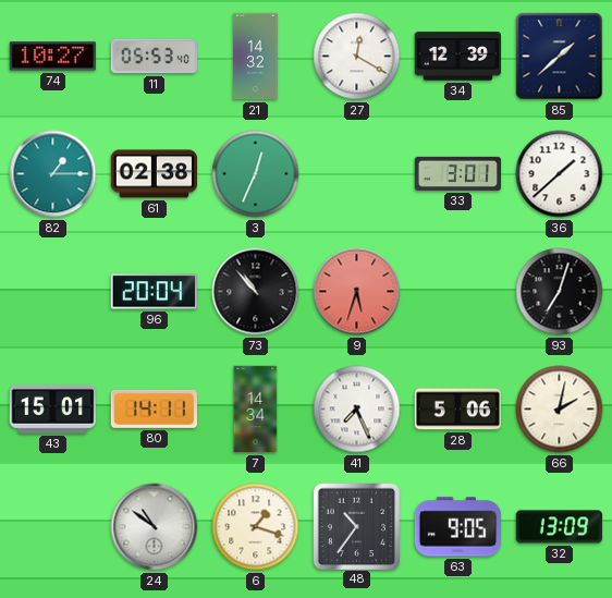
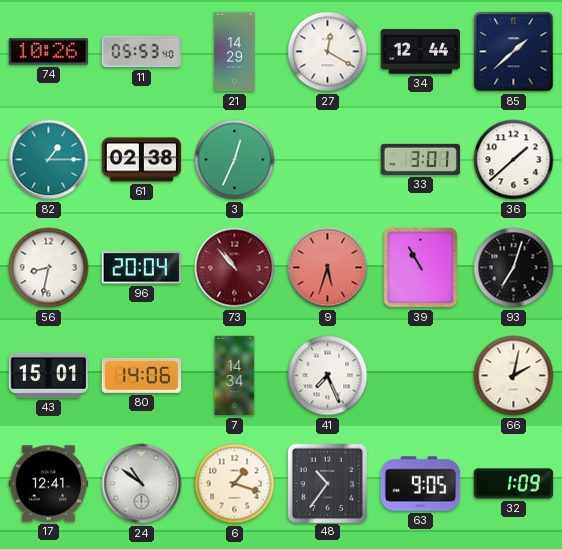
74: 10:27 -> 10:26
21: 14:32 -> 14:29
34: 12:39 -> 12:44
56: none -> 8:32
73 dial: black -> burgundy
39: none -> 10:55
80: 14:11 -> 14:06
28: 5:06 -> none
17: none -> 12:41
32: 13:09 -> 1:09
